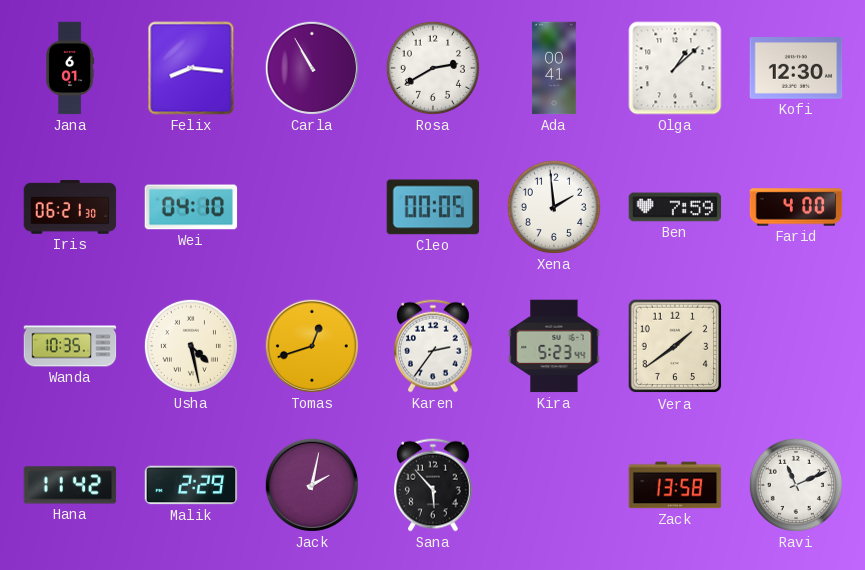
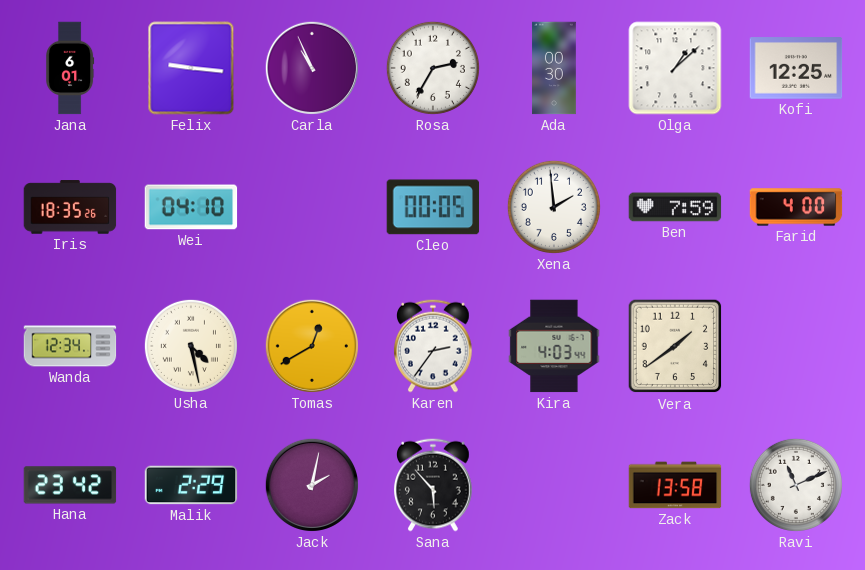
Felix: 8:16 -> 9:16
Carla: 10:55 -> 10:56
Rosa: 2:40 -> 2:35
Ada: 00:41 -> 00:30
Kofi: 12:30 -> 12:25
Iris: 06:21 -> 18:35
Wanda: 10:35 -> 12:34
Tomas: 12:42 -> 12:40
Kira: 5:23 -> 4:03
Hana: 11:42 -> 23:42
